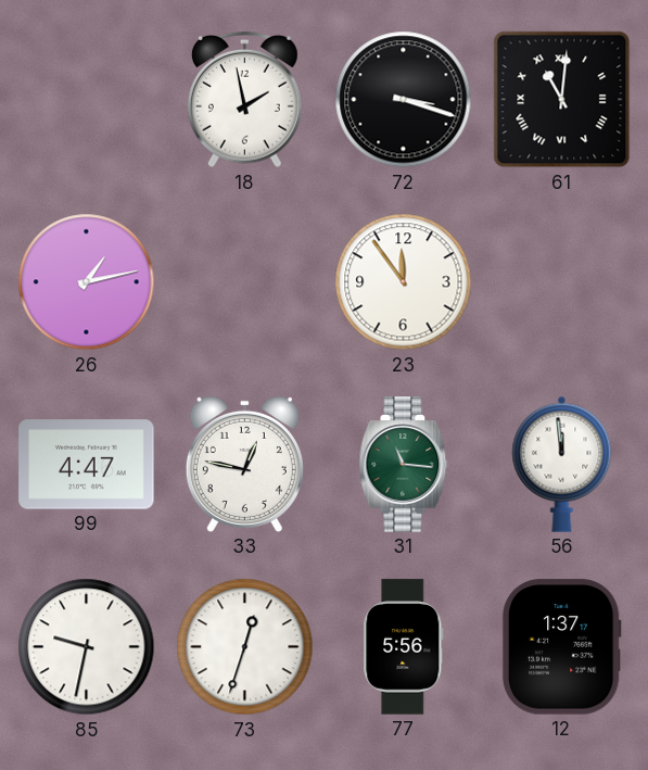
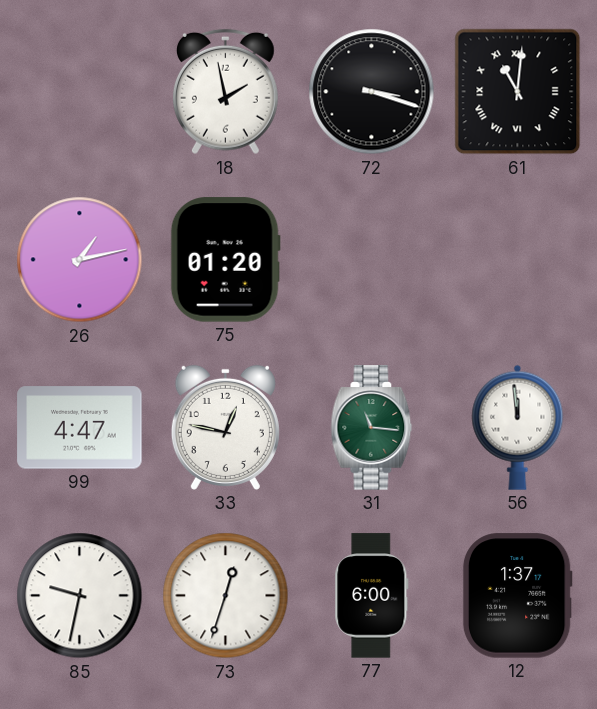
75: none -> 01:20
23: 11:54 -> none
77: 5:56 -> 6:00
